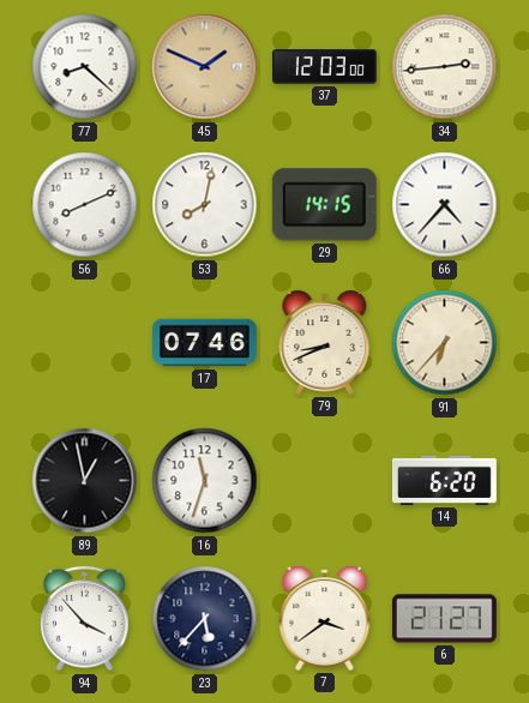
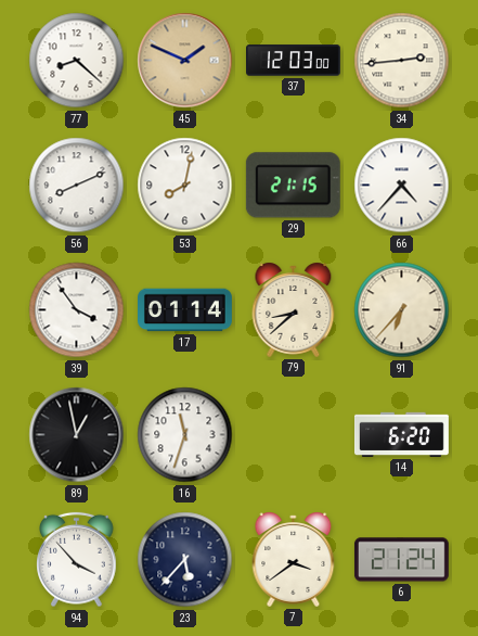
29: 14:15 -> 21:15
39: none -> 3:54
17: 07:46 -> 01:14
79: 8:41 -> 8:38
6: 21:27 -> 21:24
